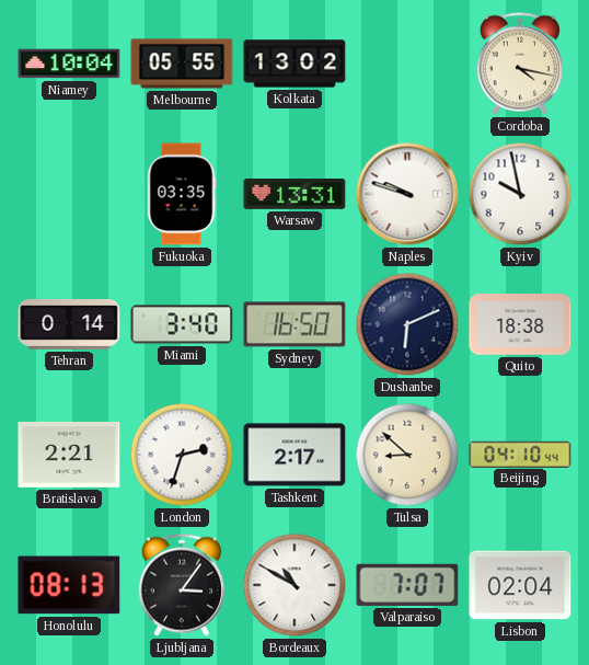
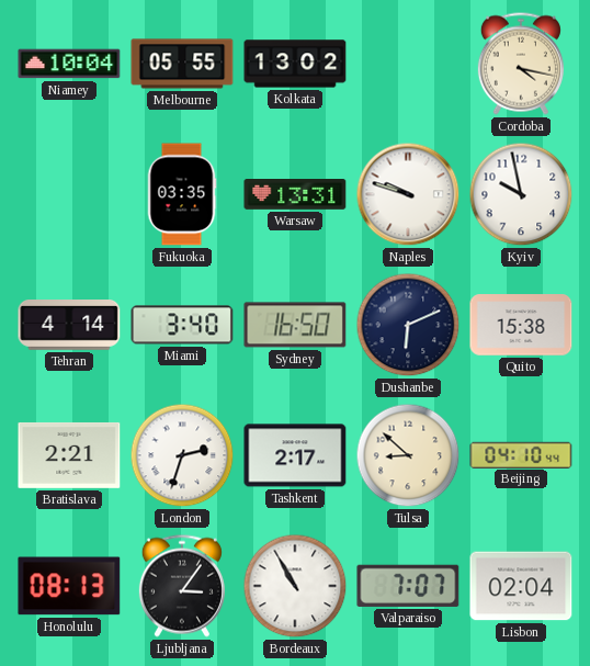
Tehran: 0:14 -> 4:14
Quito: 18:38 -> 15:38
Bordeaux: 10:50 -> 10:55
